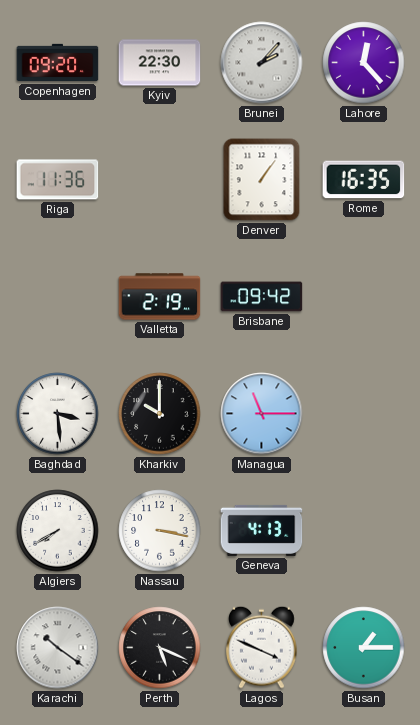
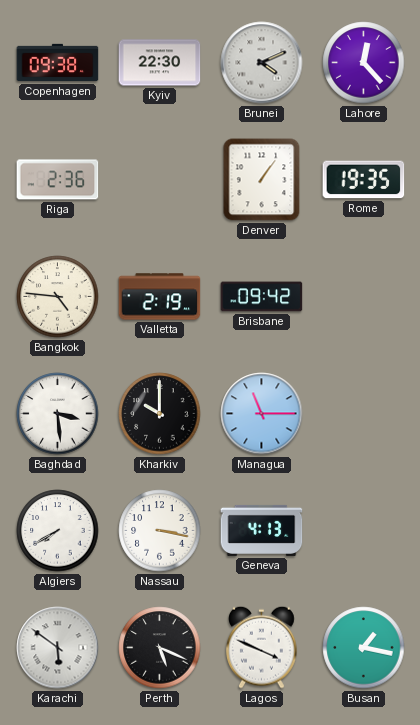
Copenhagen: 09:20 -> 09:38
Brunei: 2:07 -> 4:11
Riga: 11:36 -> 2:36
Rome: 16:35 -> 19:35
Bangkok: none -> 4:46
Karachi: 10:21 -> 5:51
Busan: 1:15 -> 1:17
